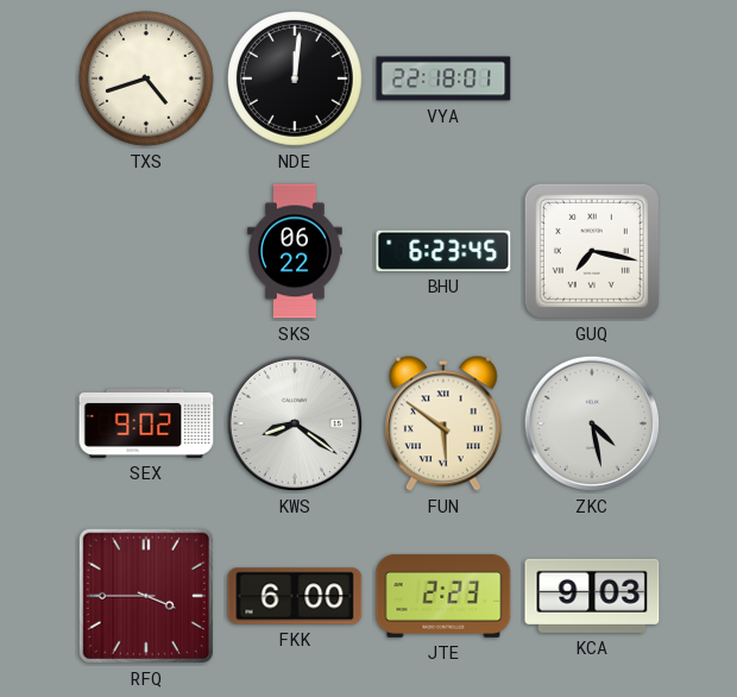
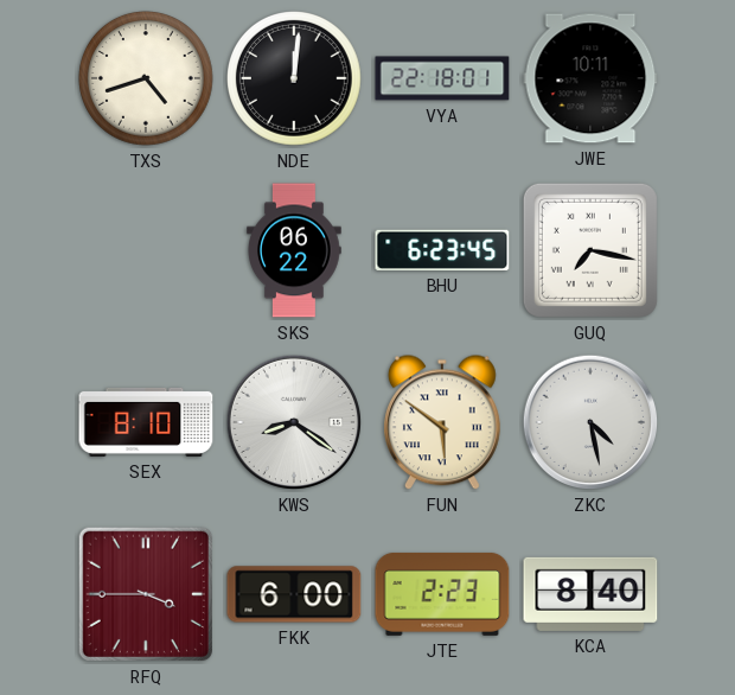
JWE: none -> 10:11
SEX: 9:02 -> 8:10
KCA: 9:03 -> 8:40
